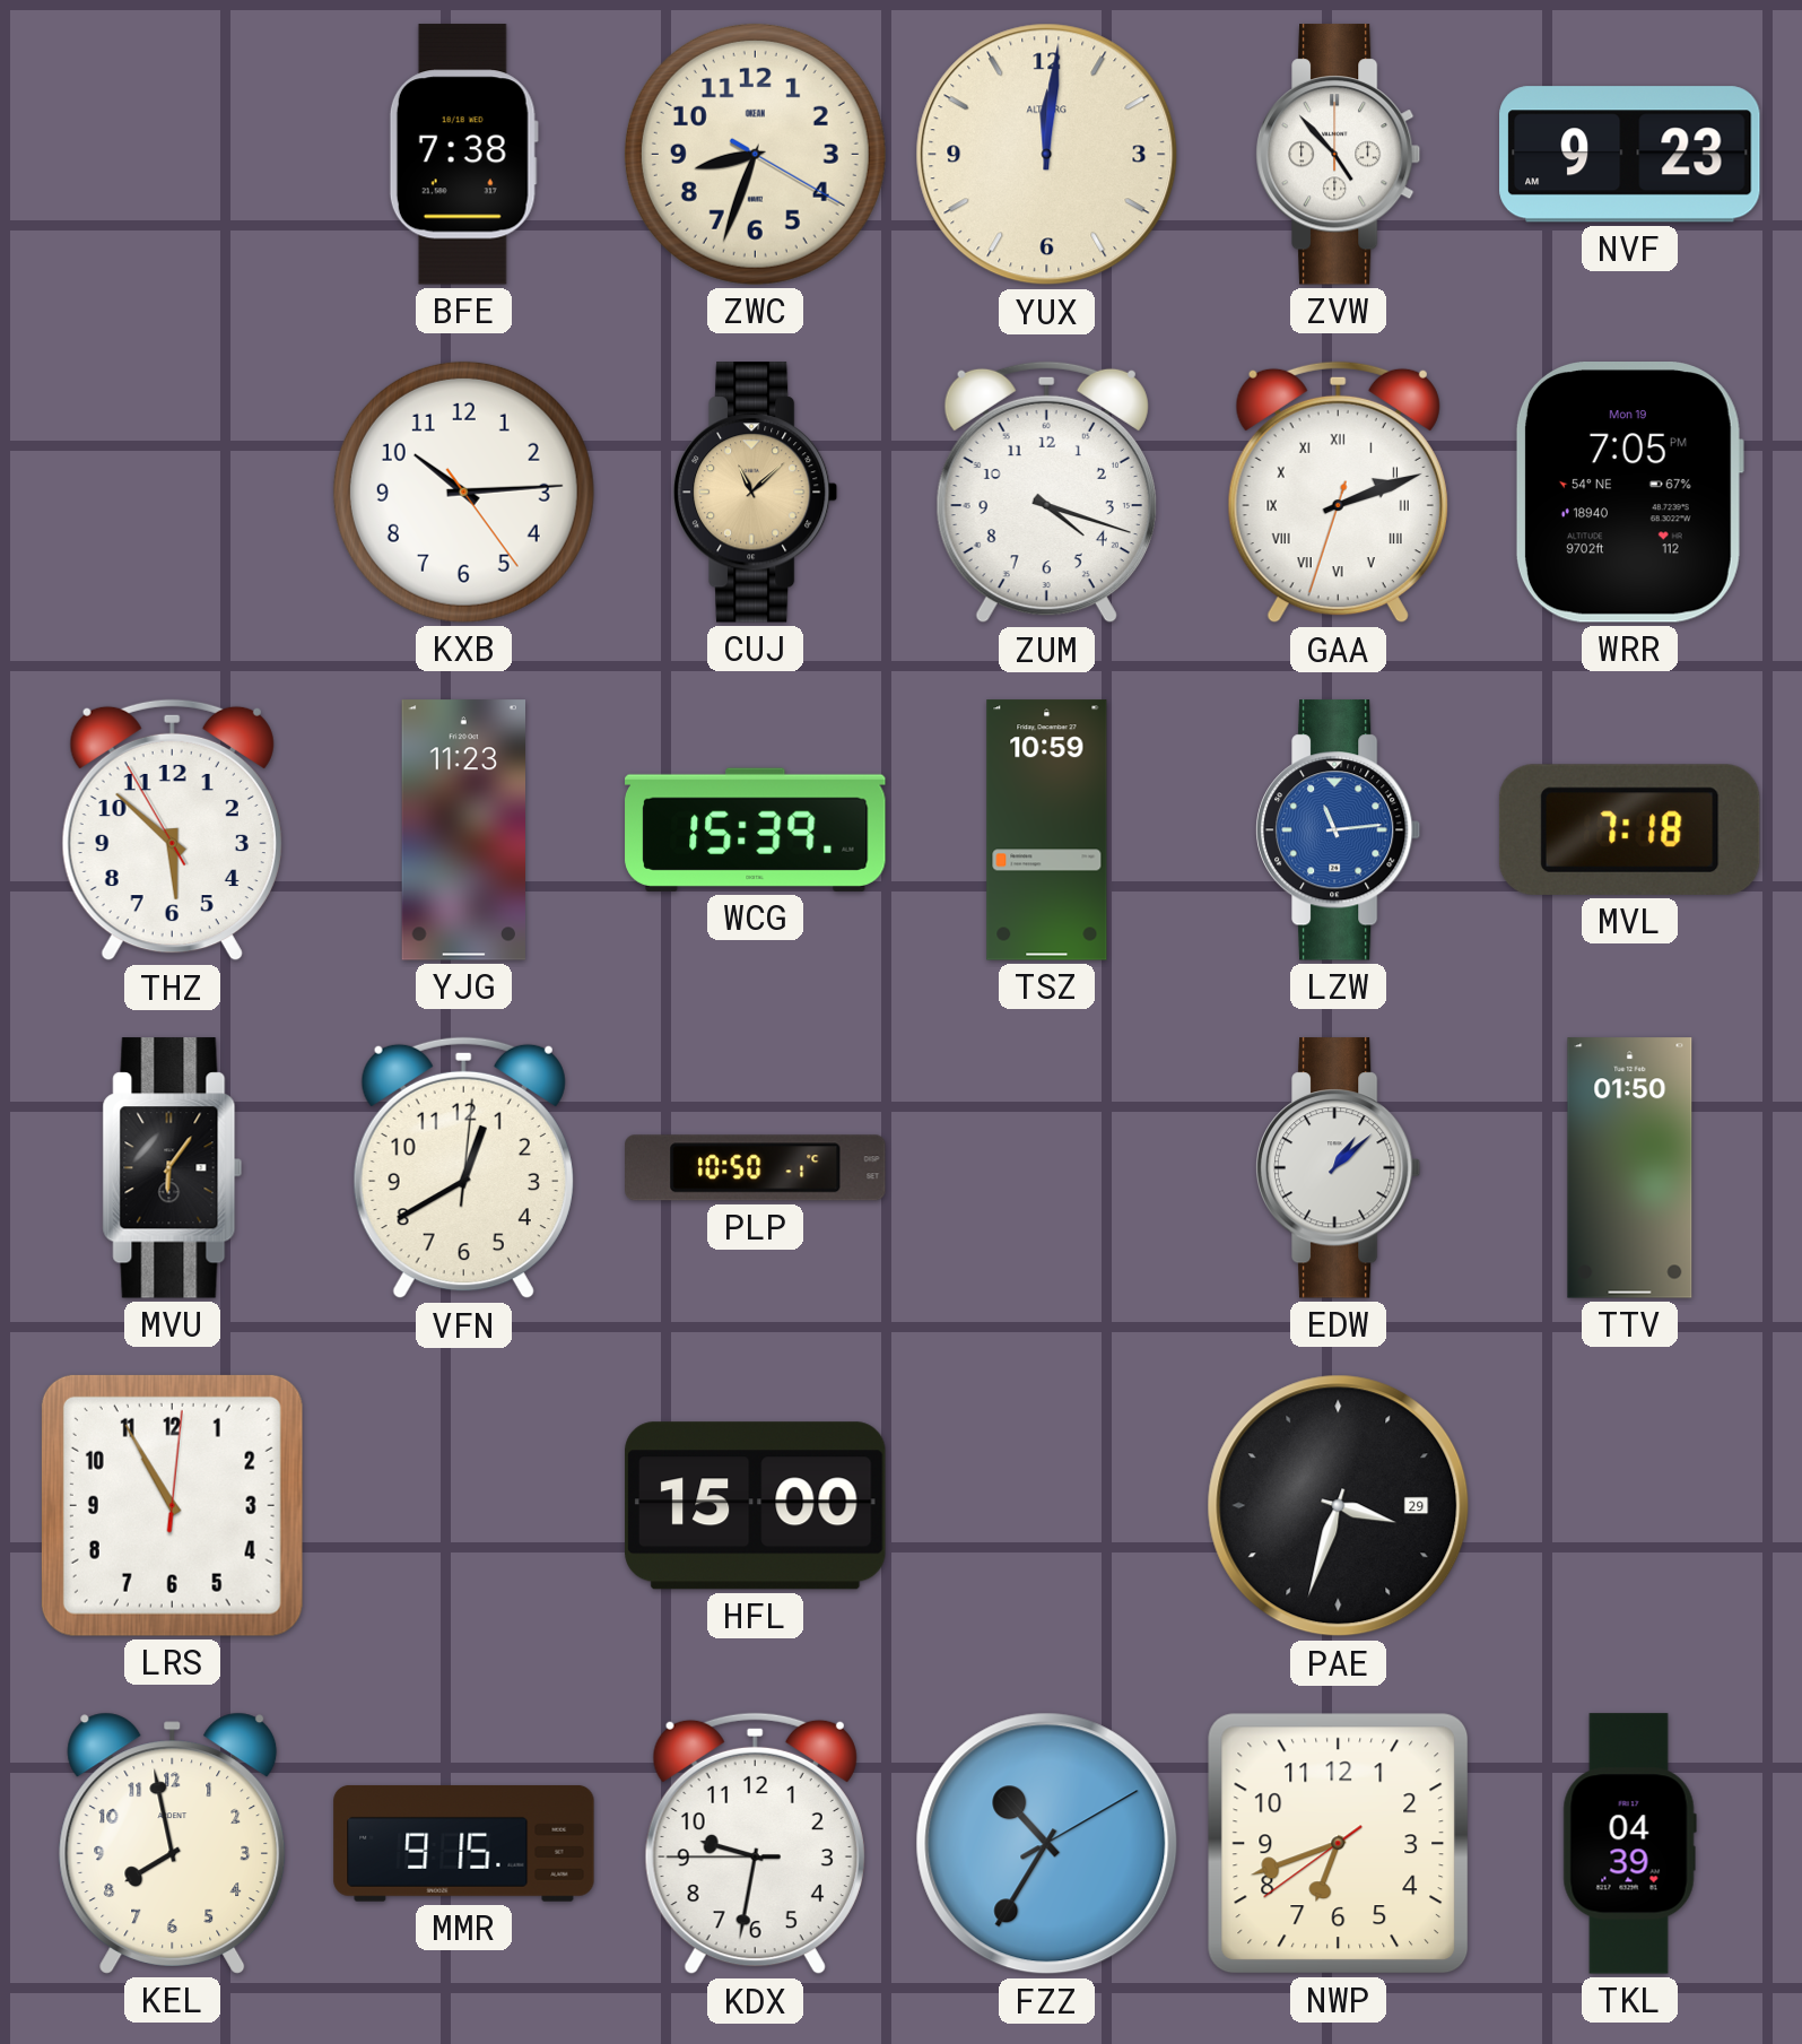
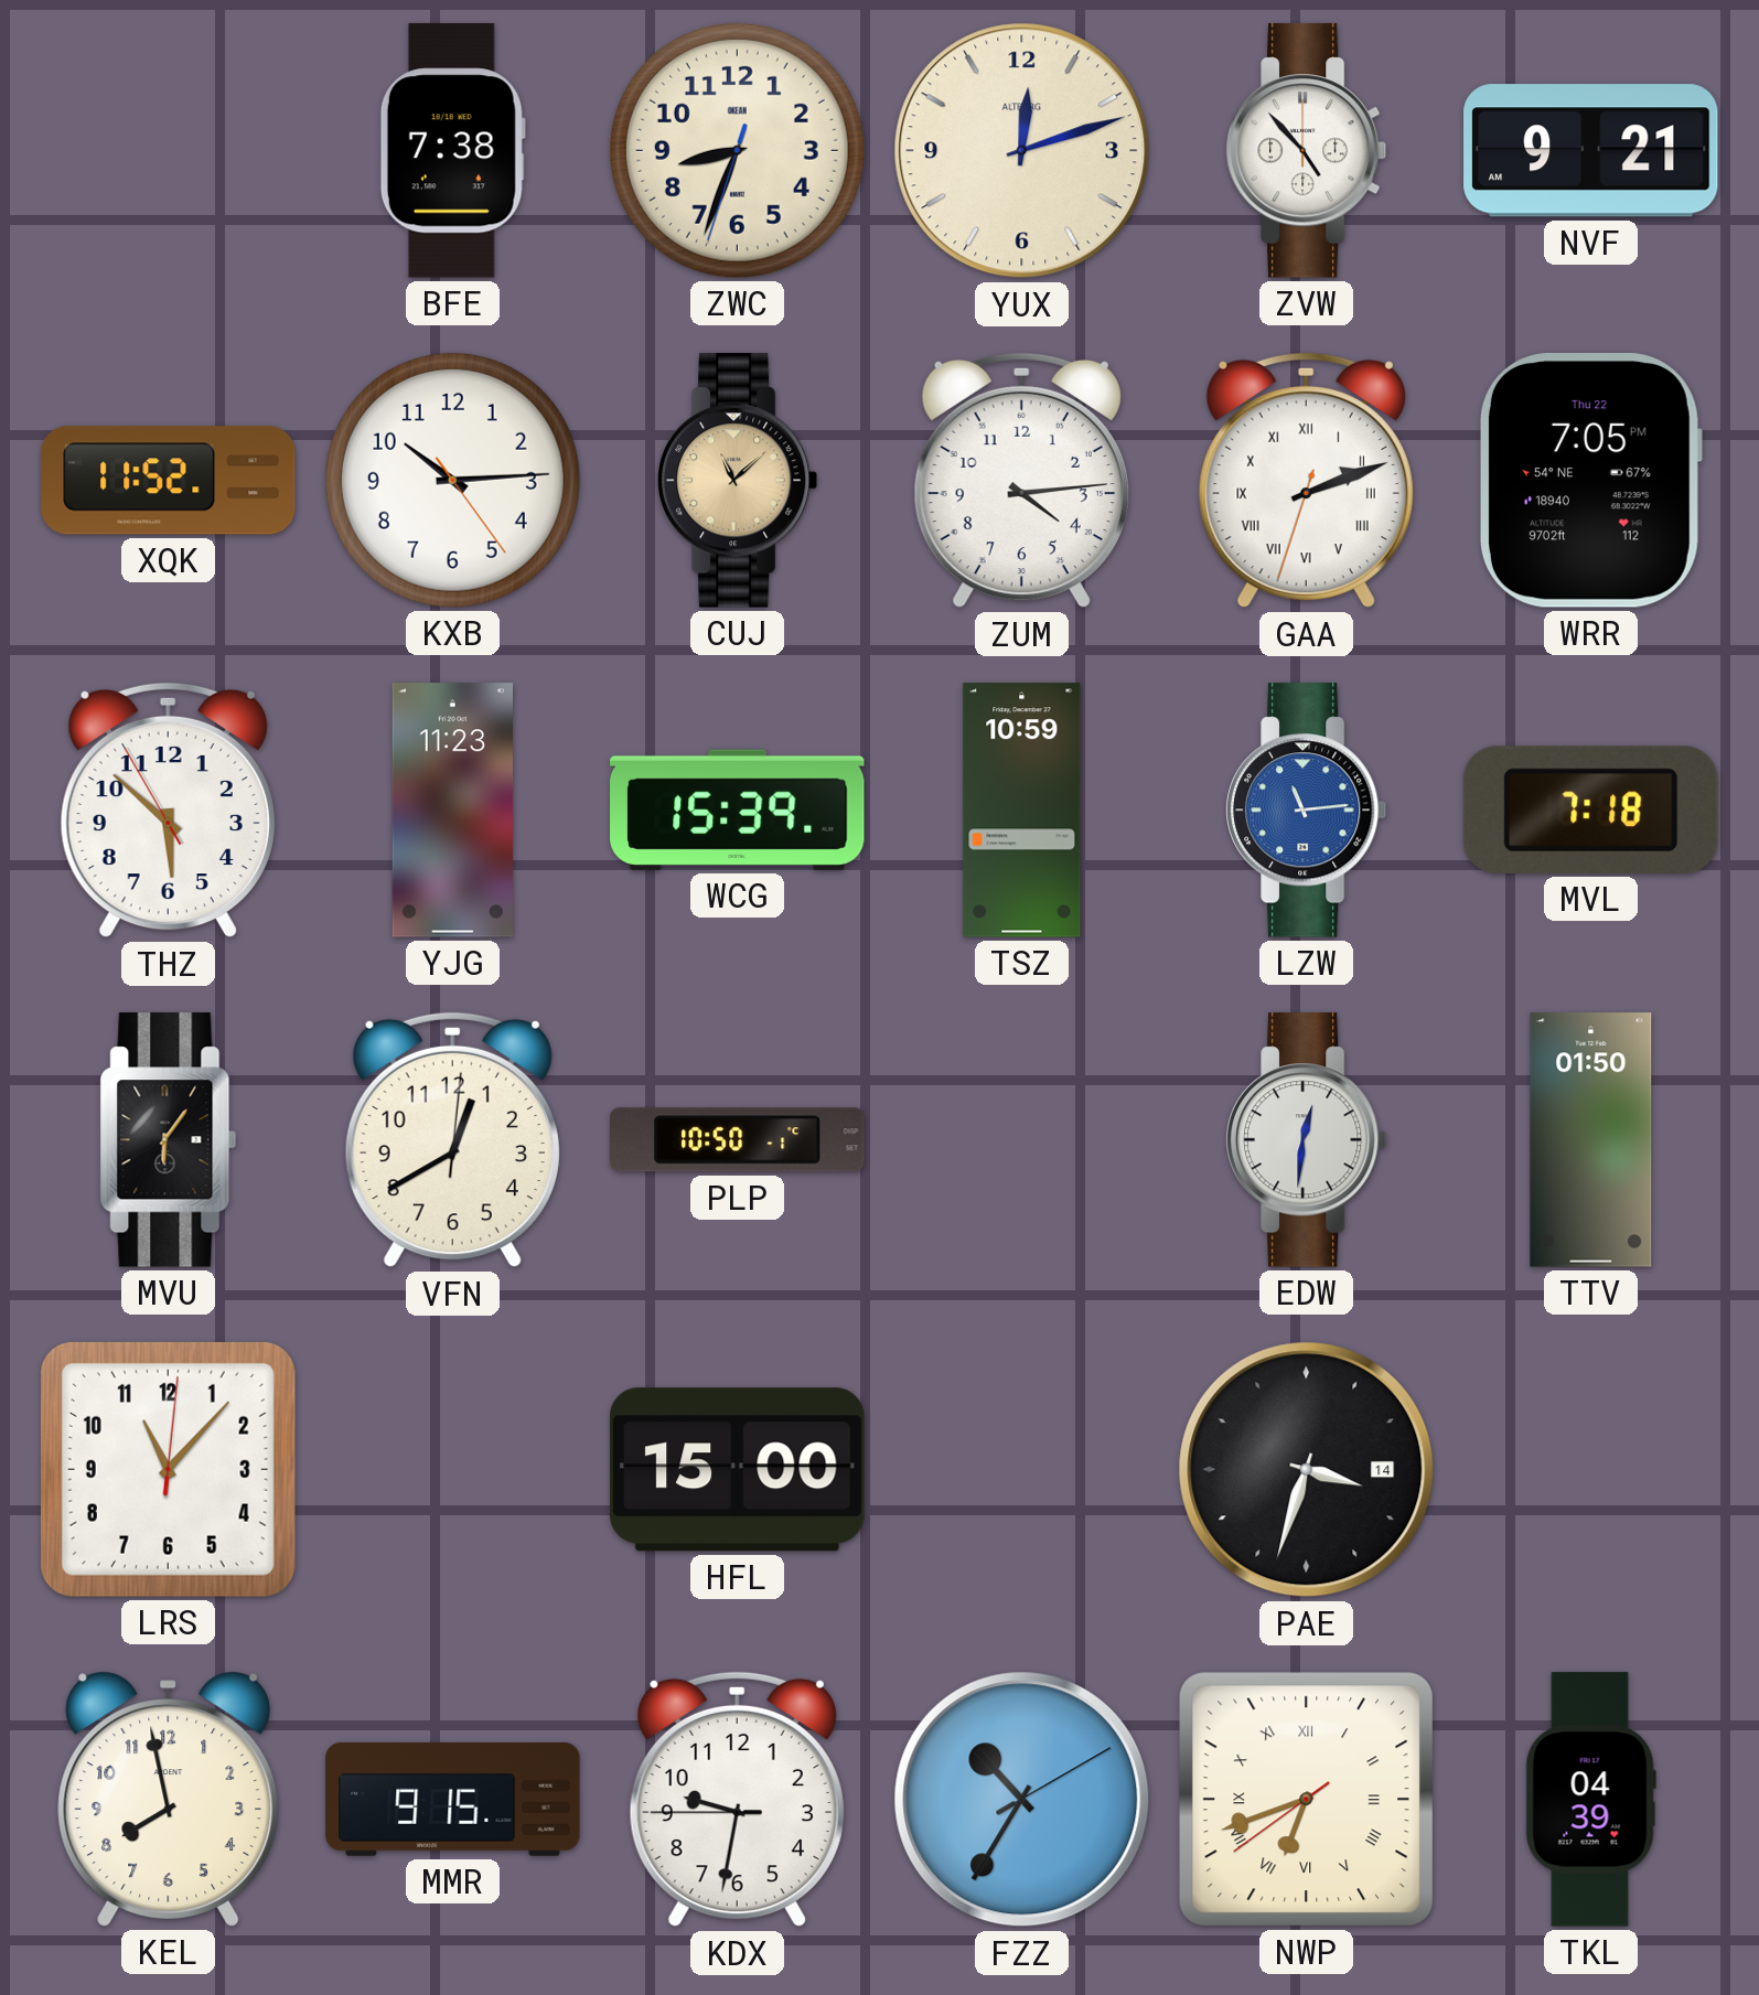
ZWC: 8:33:20 -> 8:33:33
YUX: 12:01 -> 12:12
NVF: 9:23 -> 9:21
XQK: none -> 11:52
ZUM: 4:18 -> 4:14
WRR date: Mon 19 -> Thu 22
EDW: 1:08 -> 12:31
LRS: 10:55 -> 11:07
PAE date: 29 -> 14
NWP numerals: Arabic -> Roman
